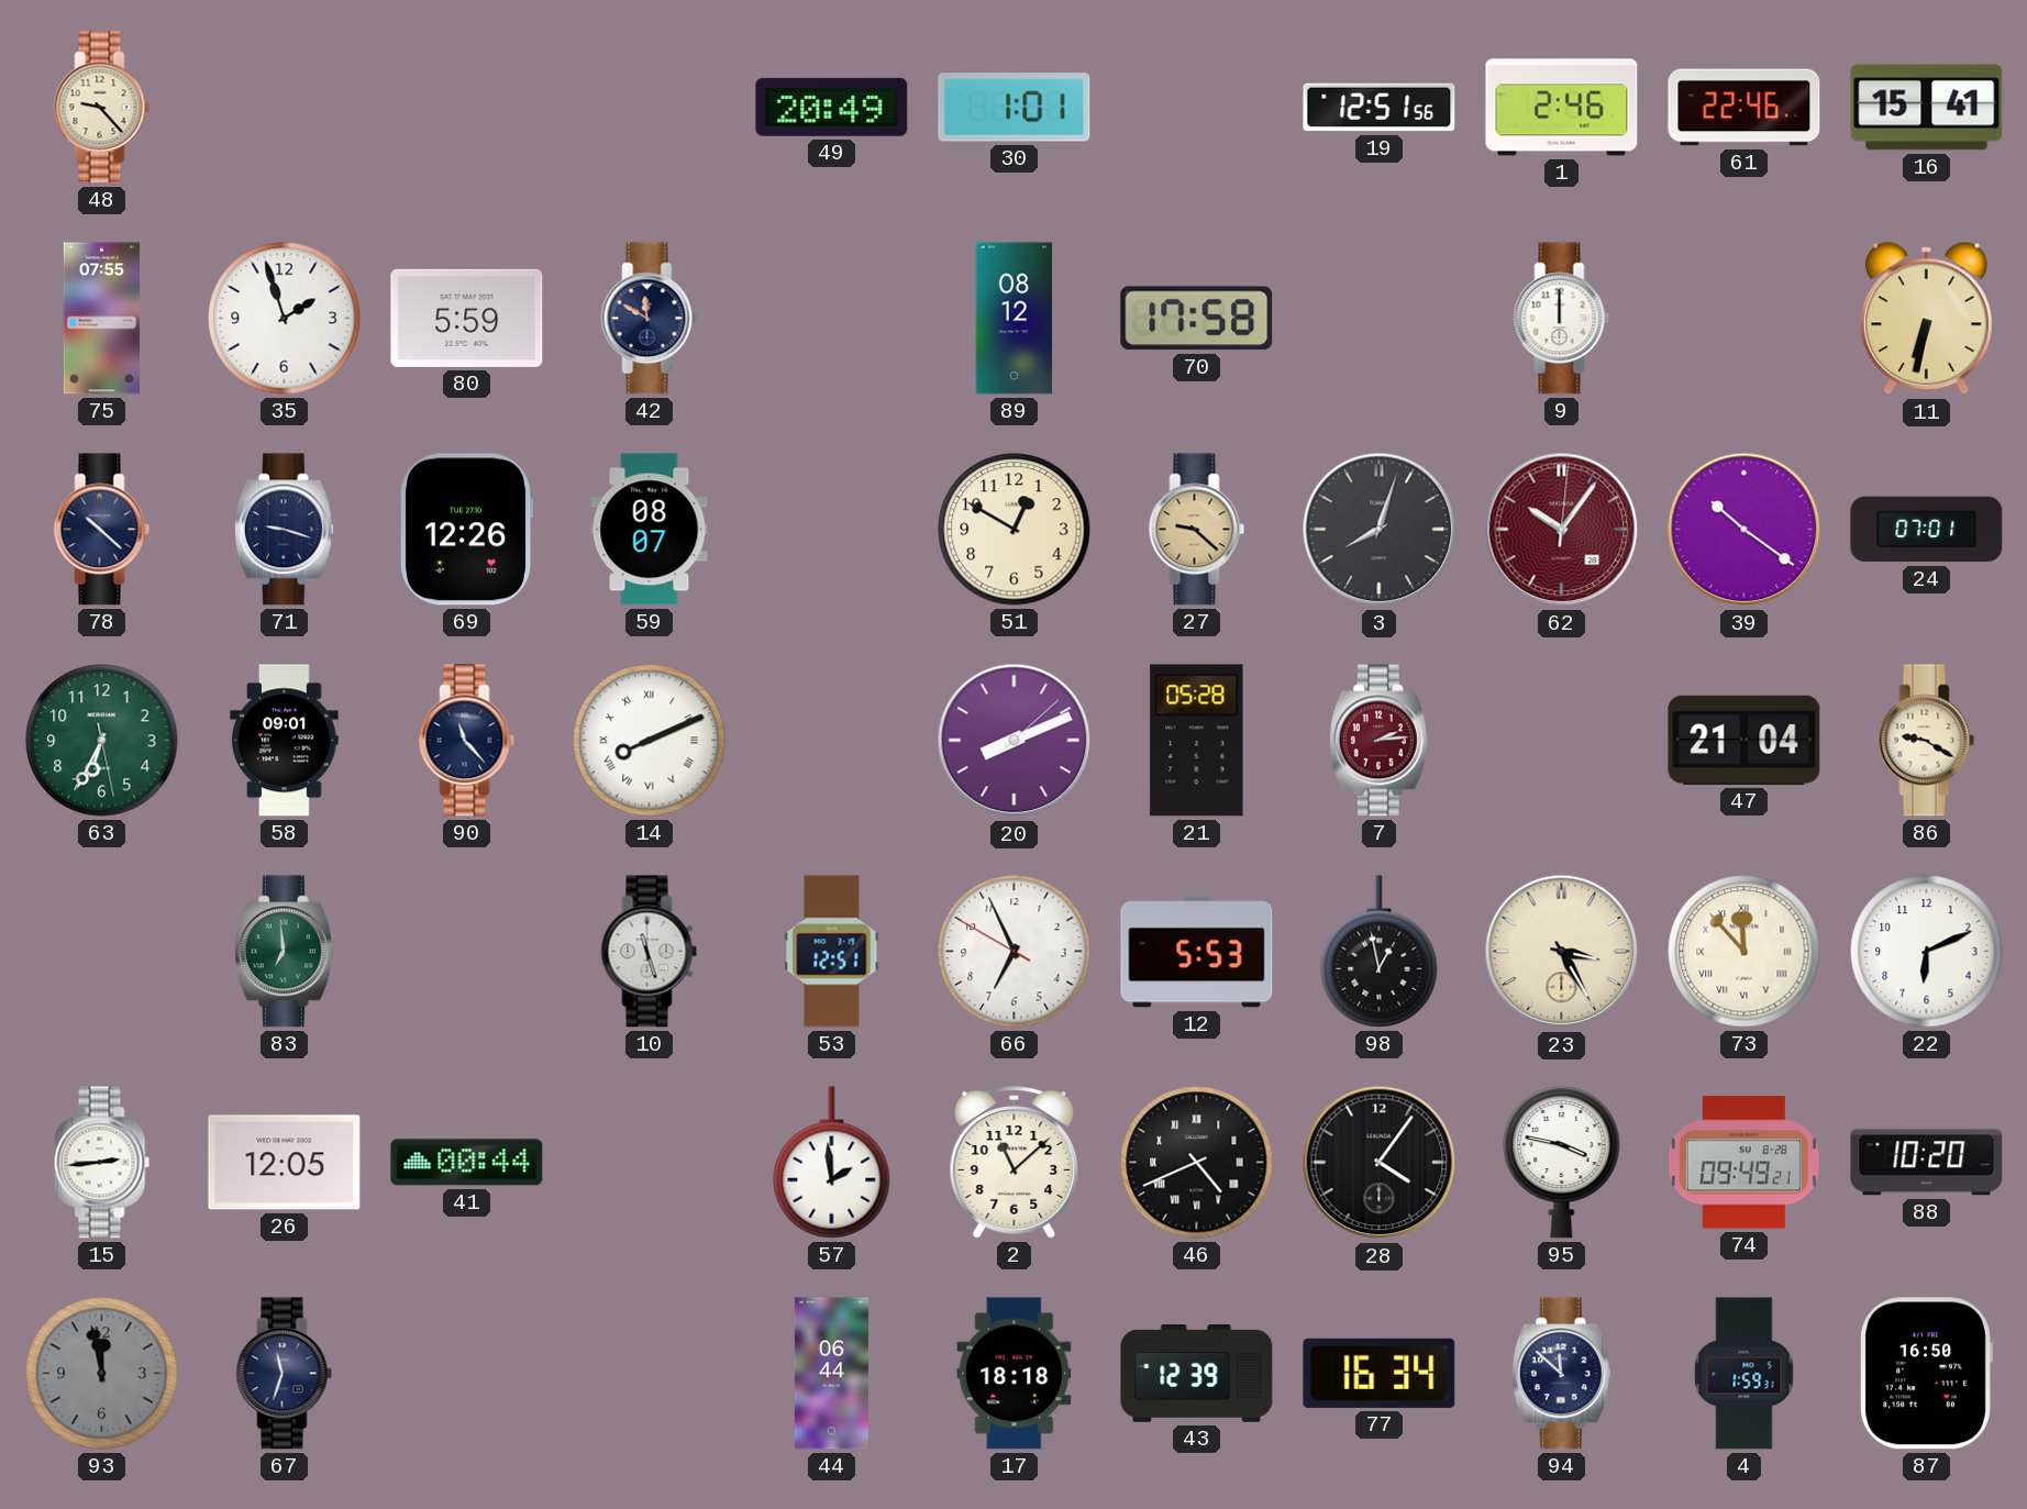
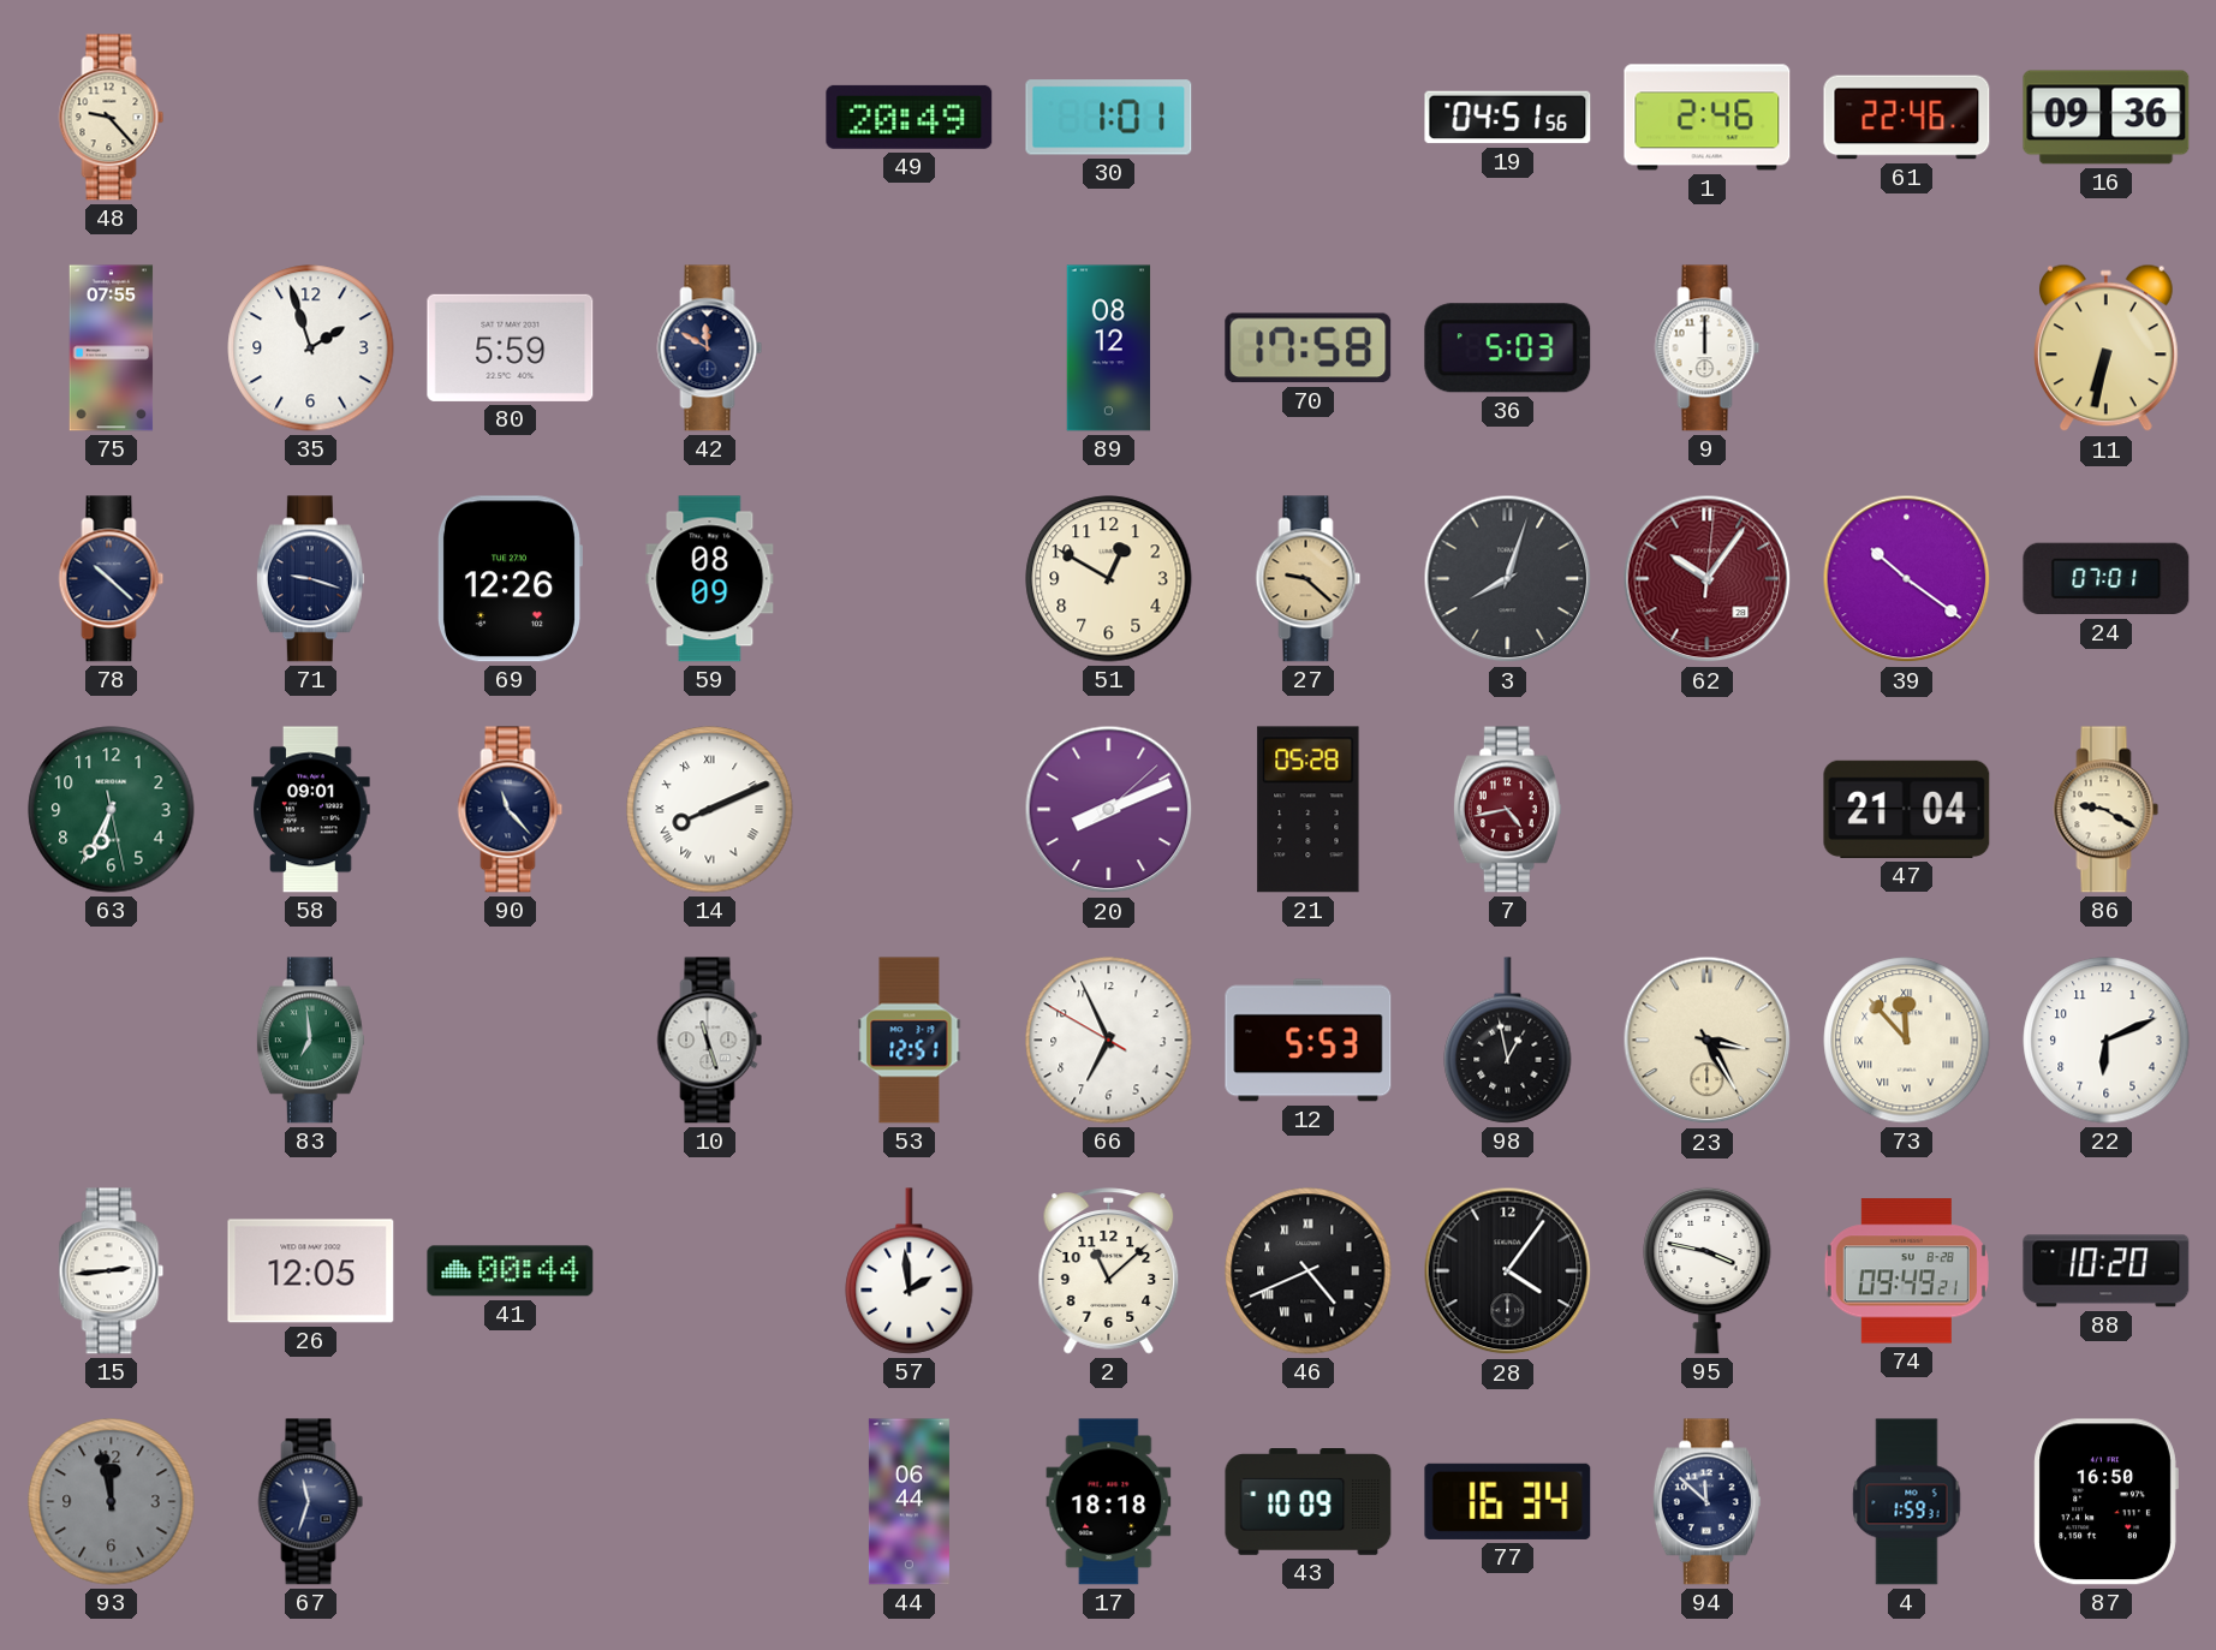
19: 12:51 -> 04:51
16: 15:41 -> 09:36
36: none -> 5:03
59: 08:07 -> 08:09
7: 2:14 -> 4:43
43: 12:39 -> 10:09
